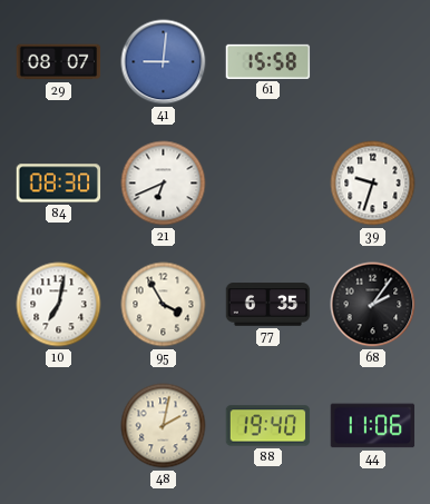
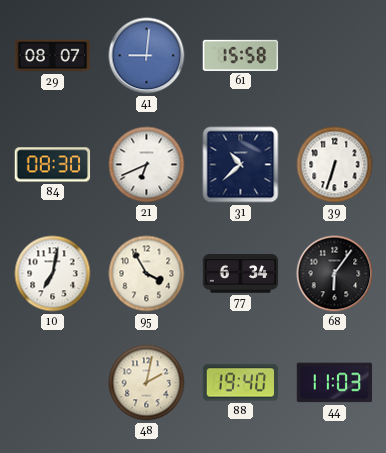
31: none -> 10:38
39: 9:33 -> 6:33
77: 6:35 -> 6:34
68: 2:06 -> 6:06
44: 11:06 -> 11:03
